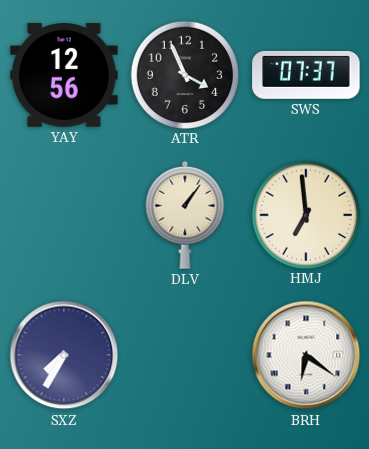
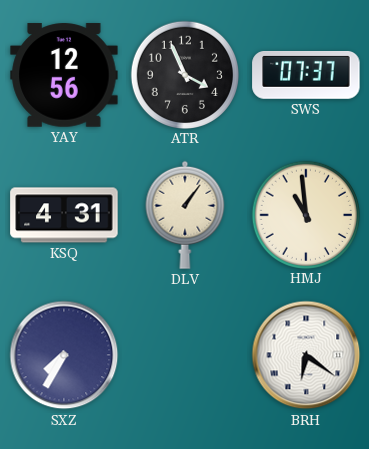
KSQ: none -> 4:31
HMJ: 6:59 -> 10:59
